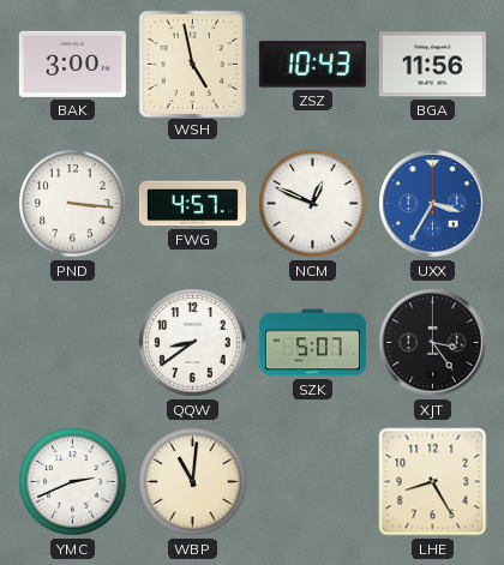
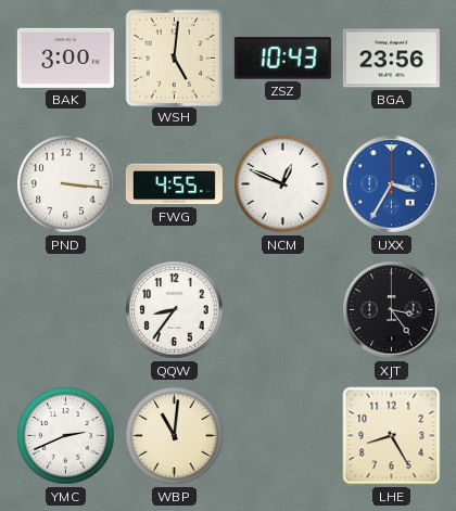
WSH: 4:58 -> 5:01
BGA: 11:56 -> 23:56
FWG: 4:57 -> 4:55
QQW: 8:39 -> 8:36
SZK: 5:07 -> none
